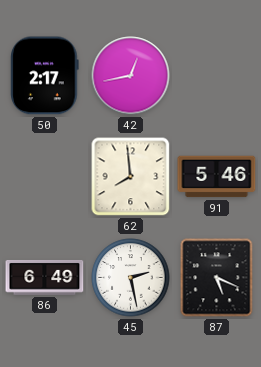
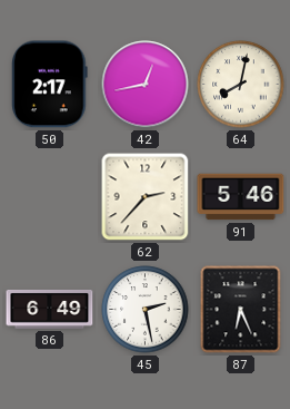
64: none -> 8:02
62: 7:59 -> 2:37
87: 5:19 -> 6:26
